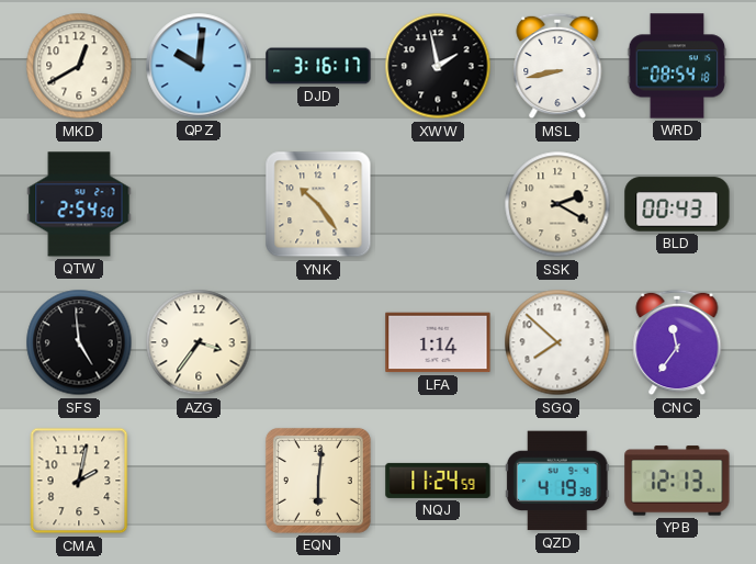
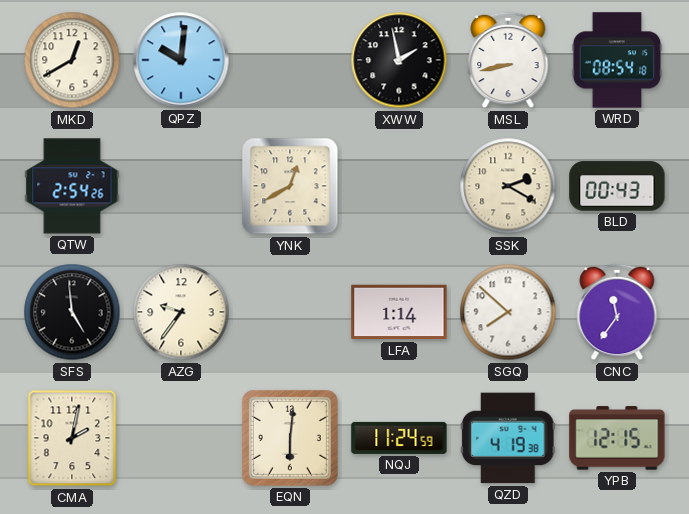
DJD: 3:16 -> none
QTW: 2:54:50 -> 2:54:26
YNK: 10:24 -> 12:40
AZG: 3:36 -> 9:36
YPB: 12:13 -> 12:15
